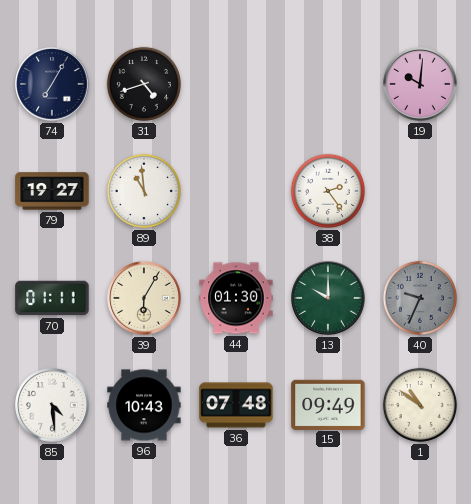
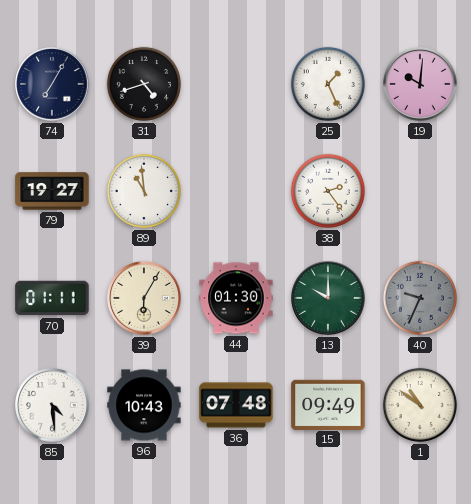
25: none -> 1:26
